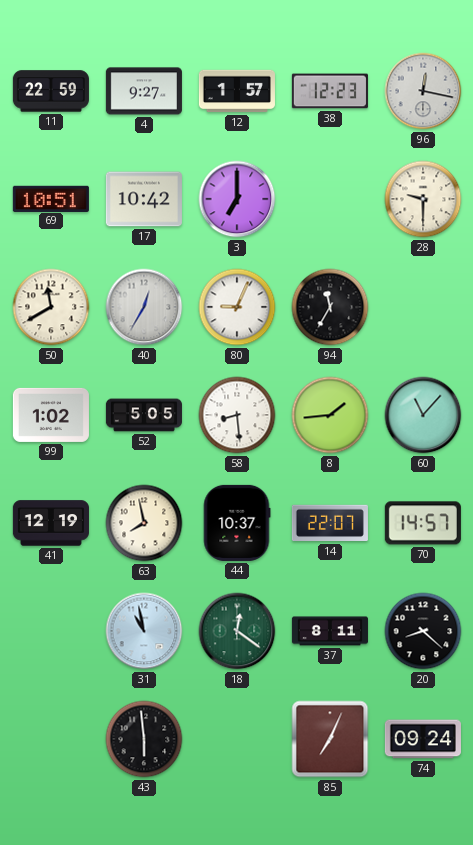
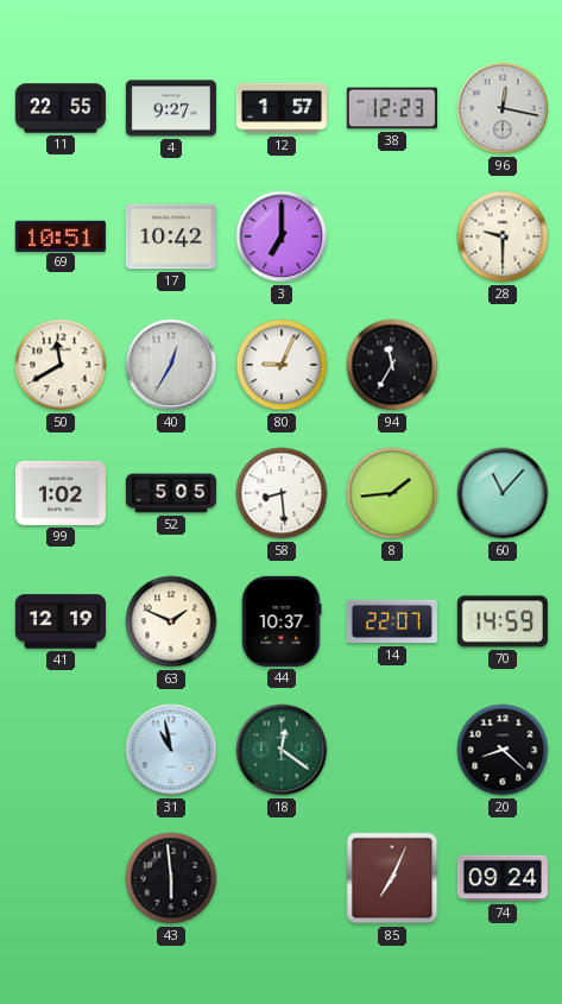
11: 22:59 -> 22:55
63: 7:58 -> 1:49
70: 14:57 -> 14:59
37: 8:11 -> none
